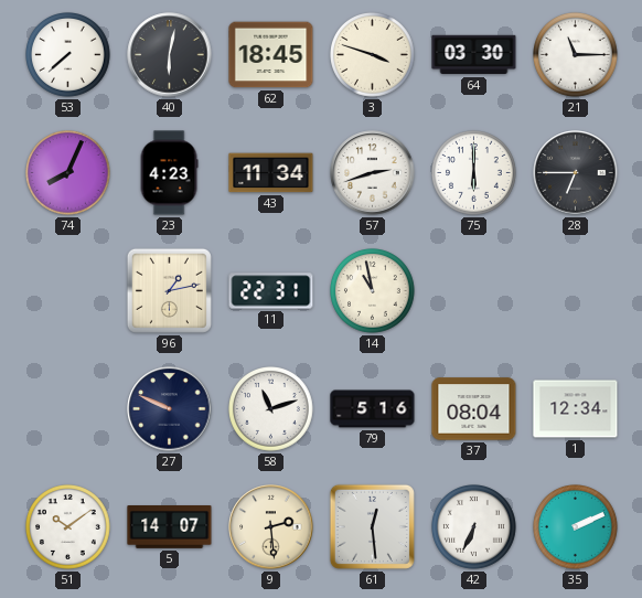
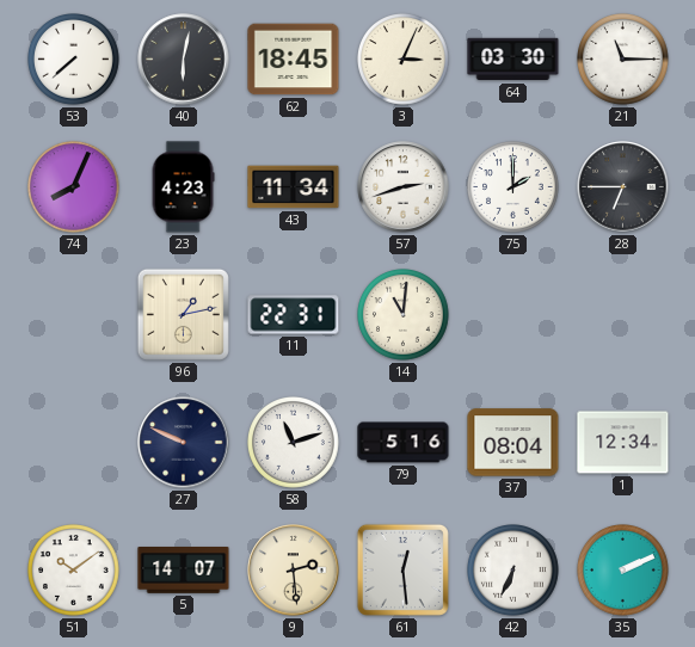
3: 3:48 -> 3:04
75: 6:00 -> 2:00
14: 10:58 -> 11:01
